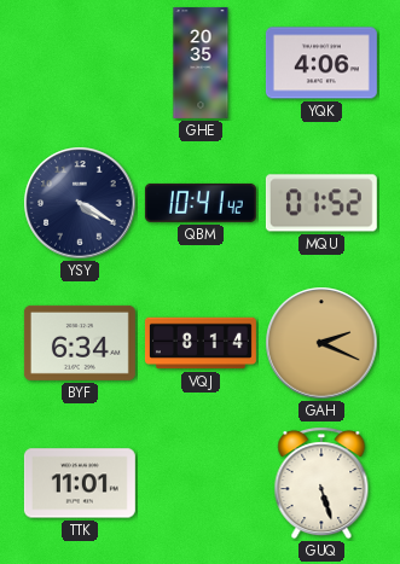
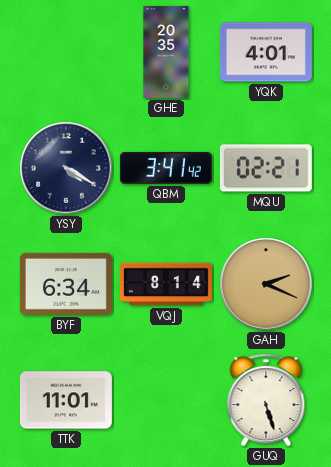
YQK: 4:06 -> 4:01
QBM: 10:41 -> 3:41
MQU: 01:52 -> 02:21
